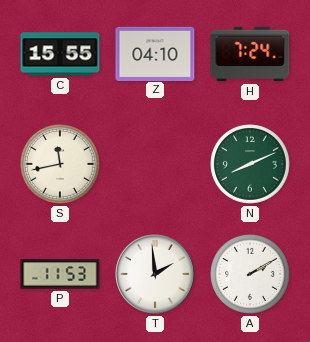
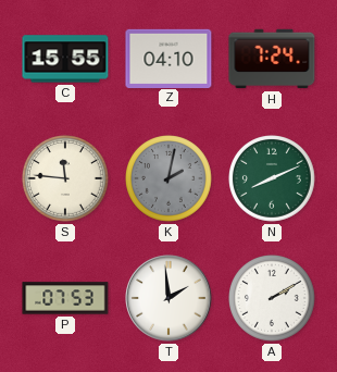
S: 11:43 -> 11:46
K: none -> 2:02
P: 11:53 -> 07:53
